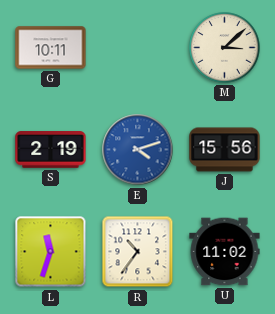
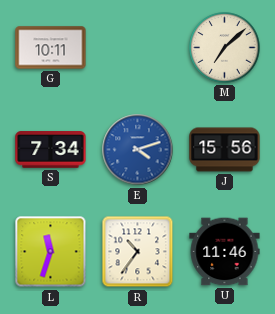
M: 3:08 -> 7:08
S: 2:19 -> 7:34
U: 11:02 -> 11:46
